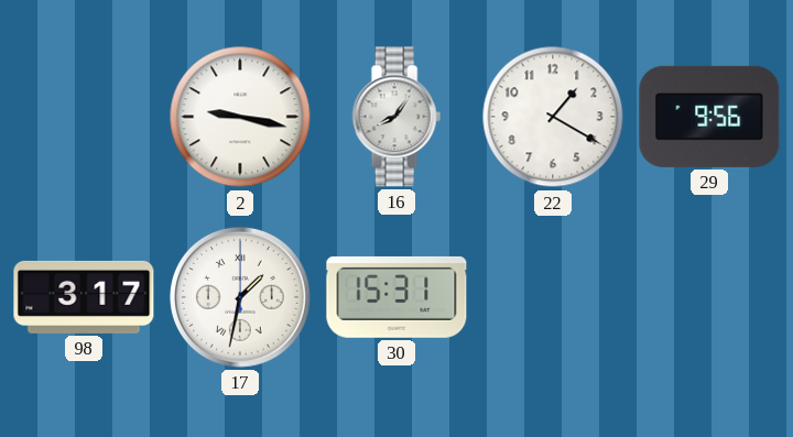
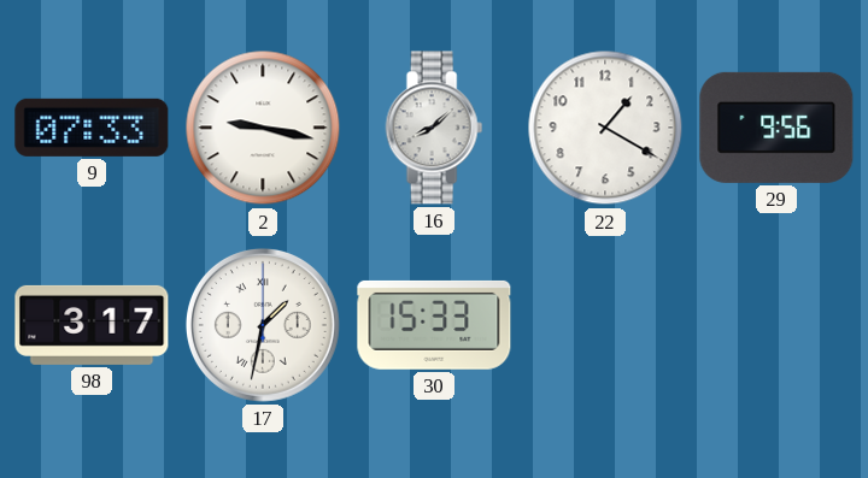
9: none -> 07:33
16: 8:06 -> 8:08
30: 15:31 -> 15:33
